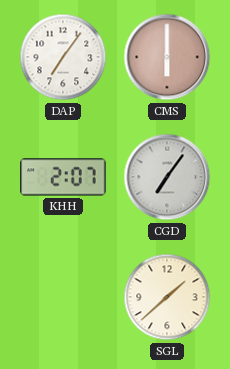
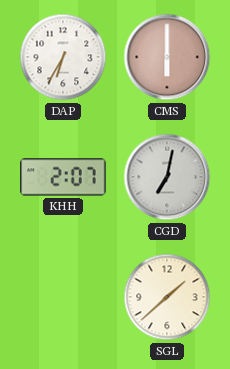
DAP: 7:06 -> 6:35
CGD: 7:06 -> 7:02
